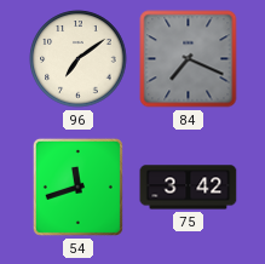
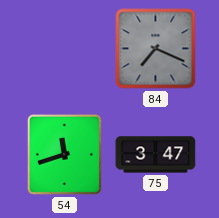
96: 7:09 -> none
75: 3:42 -> 3:47
